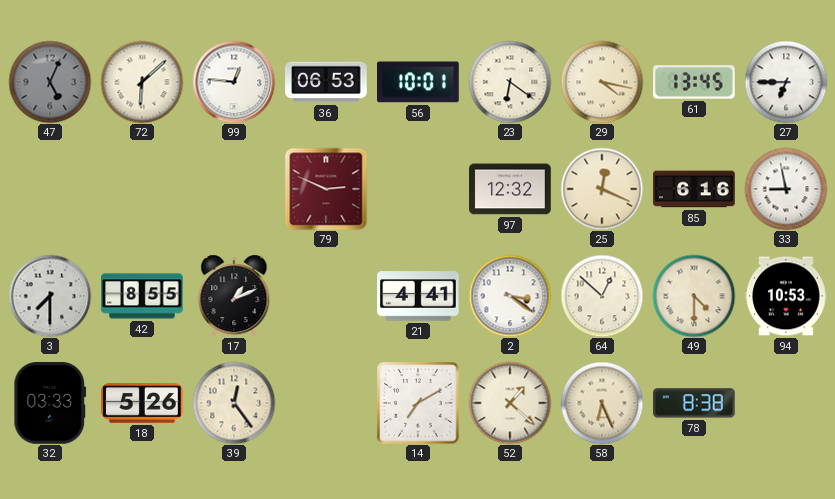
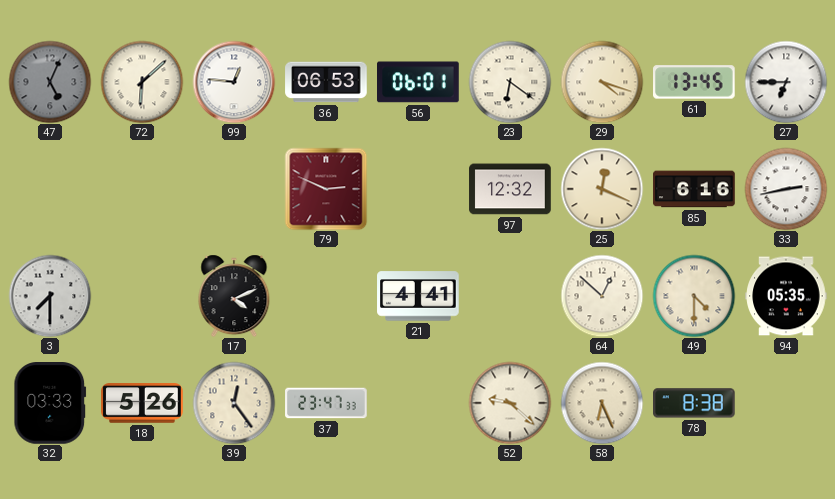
56: 10:01 -> 06:01
29: 4:17 -> 4:18
33: 8:58 -> 2:43
42: 8:55 -> none
17: 1:11 -> 4:11
2: 3:21 -> none
94: 10:53 -> 05:35
37: none -> 23:47
14: 7:10 -> none
52: 1:22 -> 9:22
